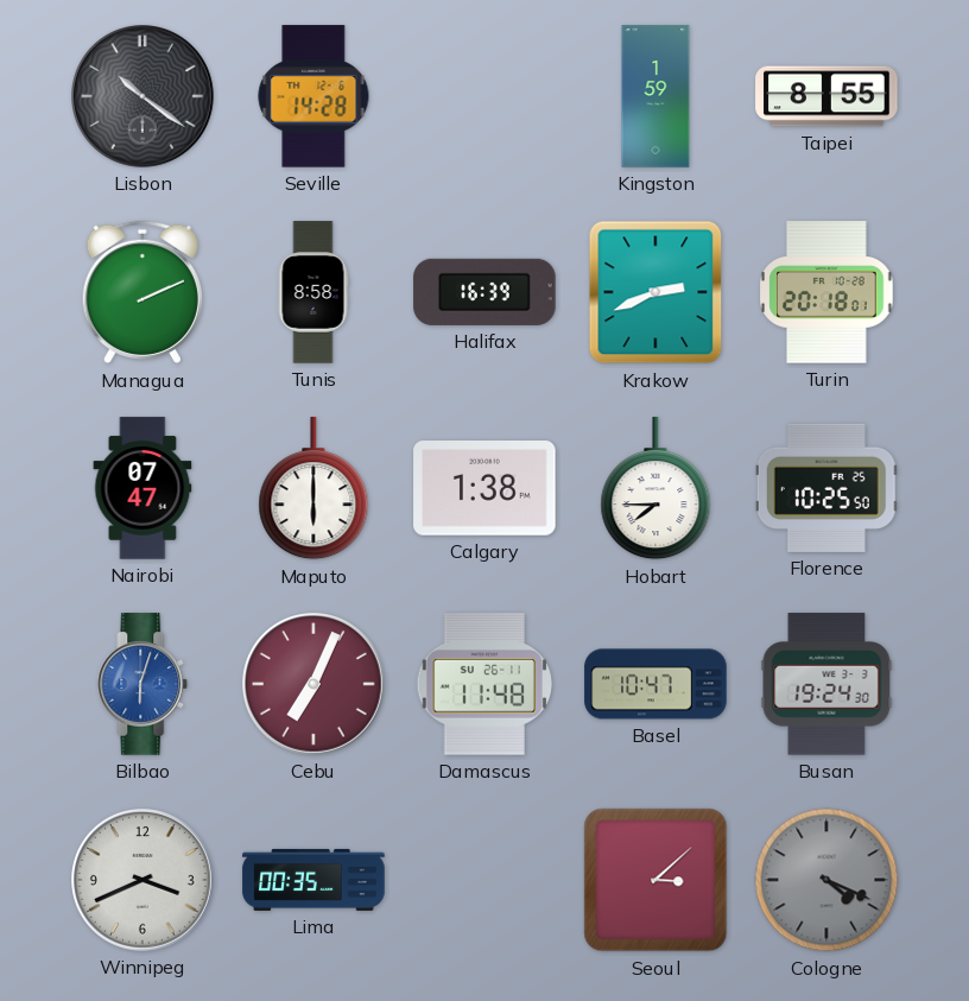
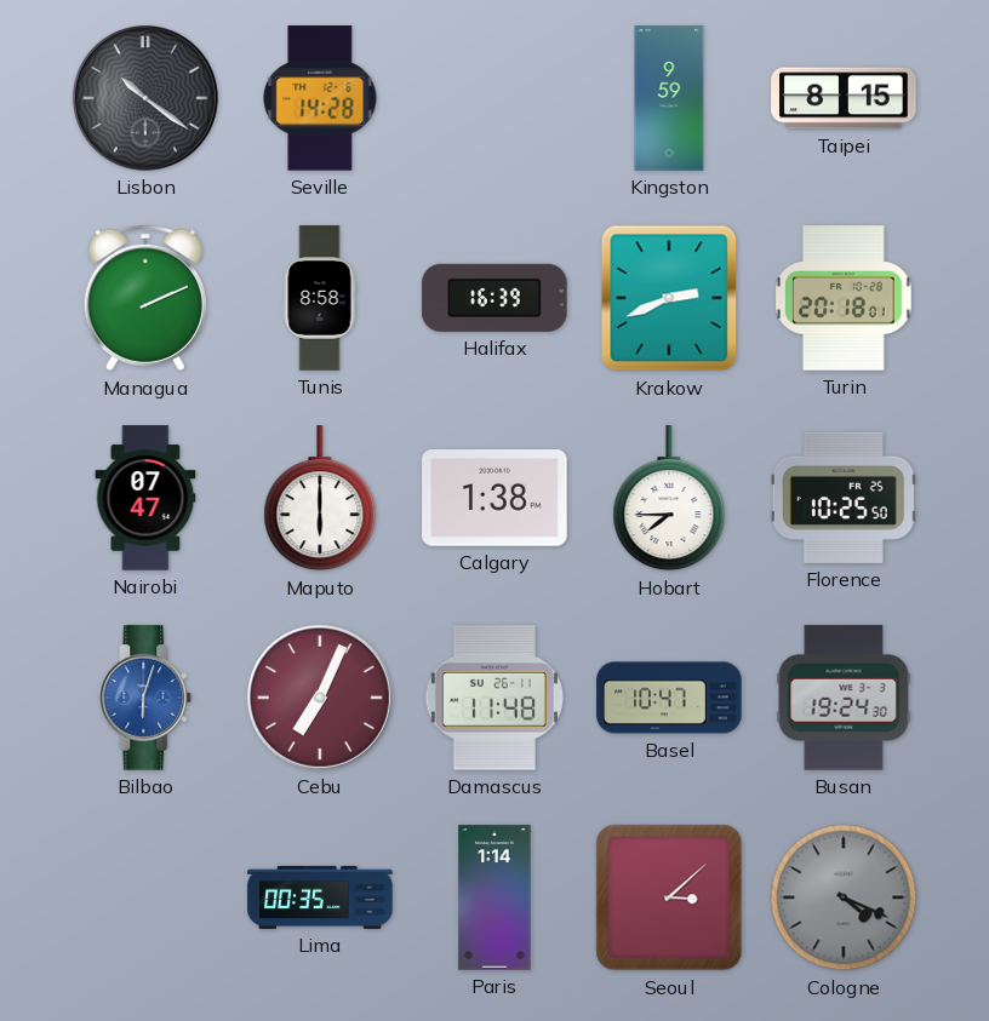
Kingston: 1:59 -> 9:59
Taipei: 8:55 -> 8:15
Winnipeg: 3:41 -> none
Paris: none -> 1:14
